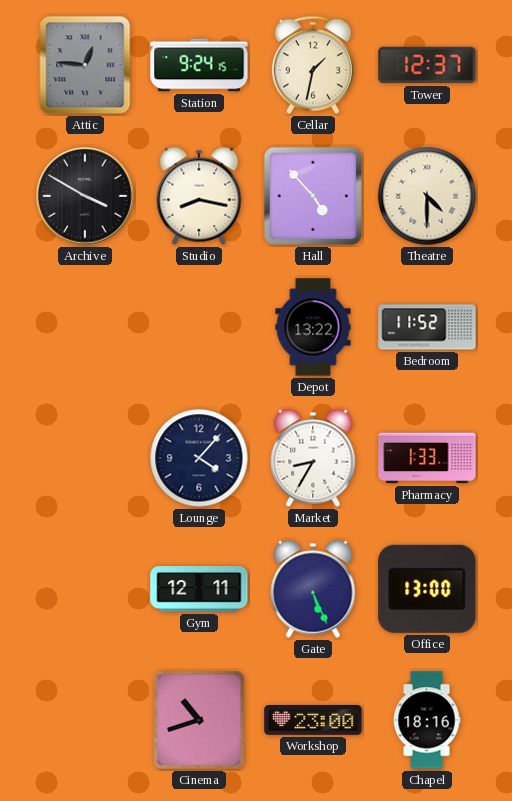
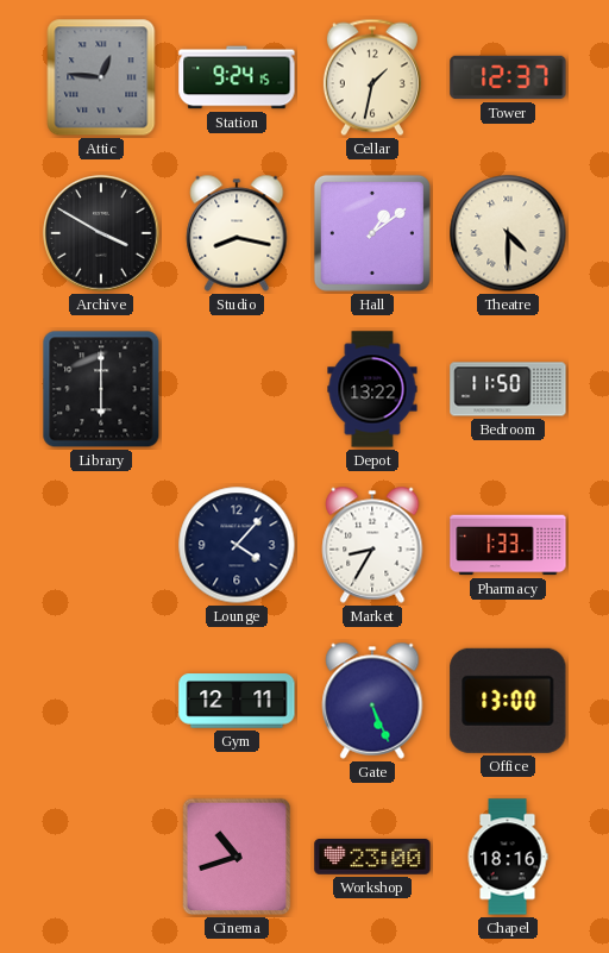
Hall: 4:53 -> 1:09
Library: none -> 6:00
Bedroom: 11:52 -> 11:50
